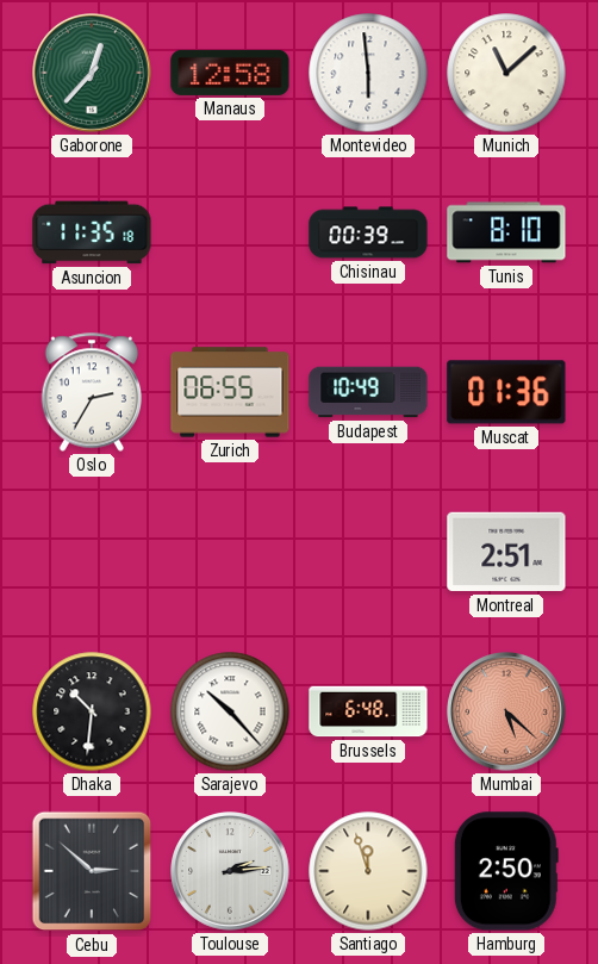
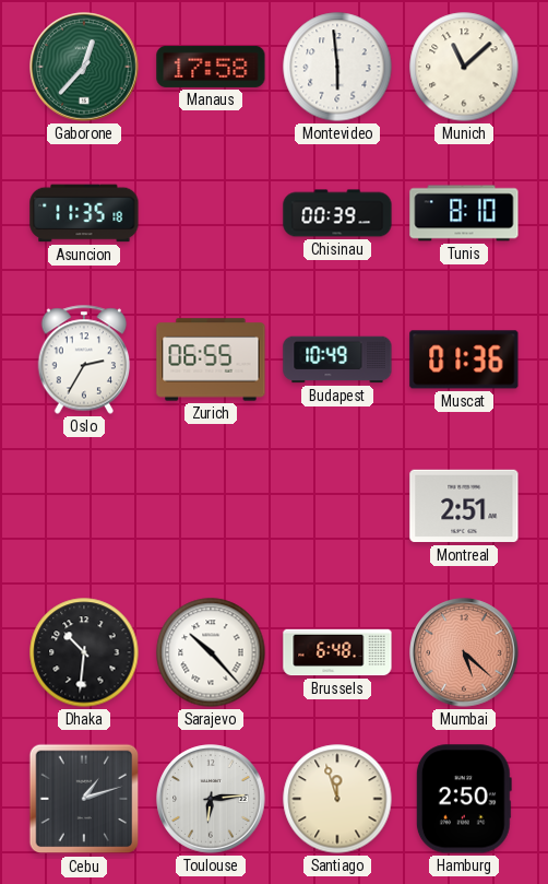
Manaus: 12:58 -> 17:58
Cebu: 2:52 -> 1:12
Toulouse: 2:14 -> 6:14
